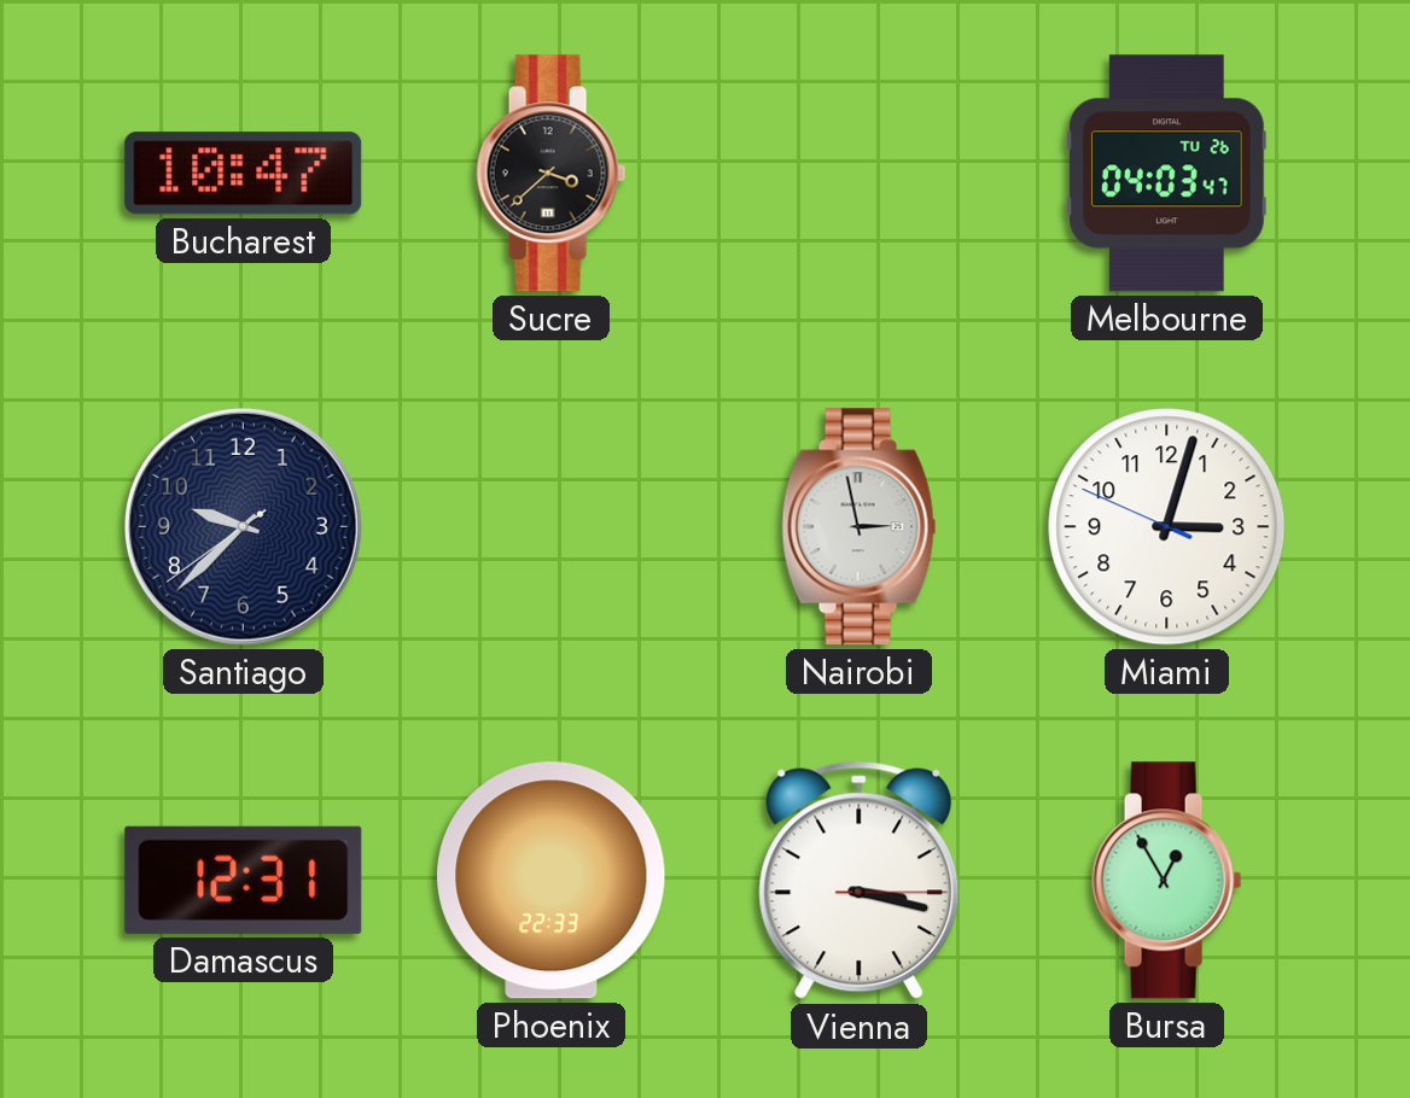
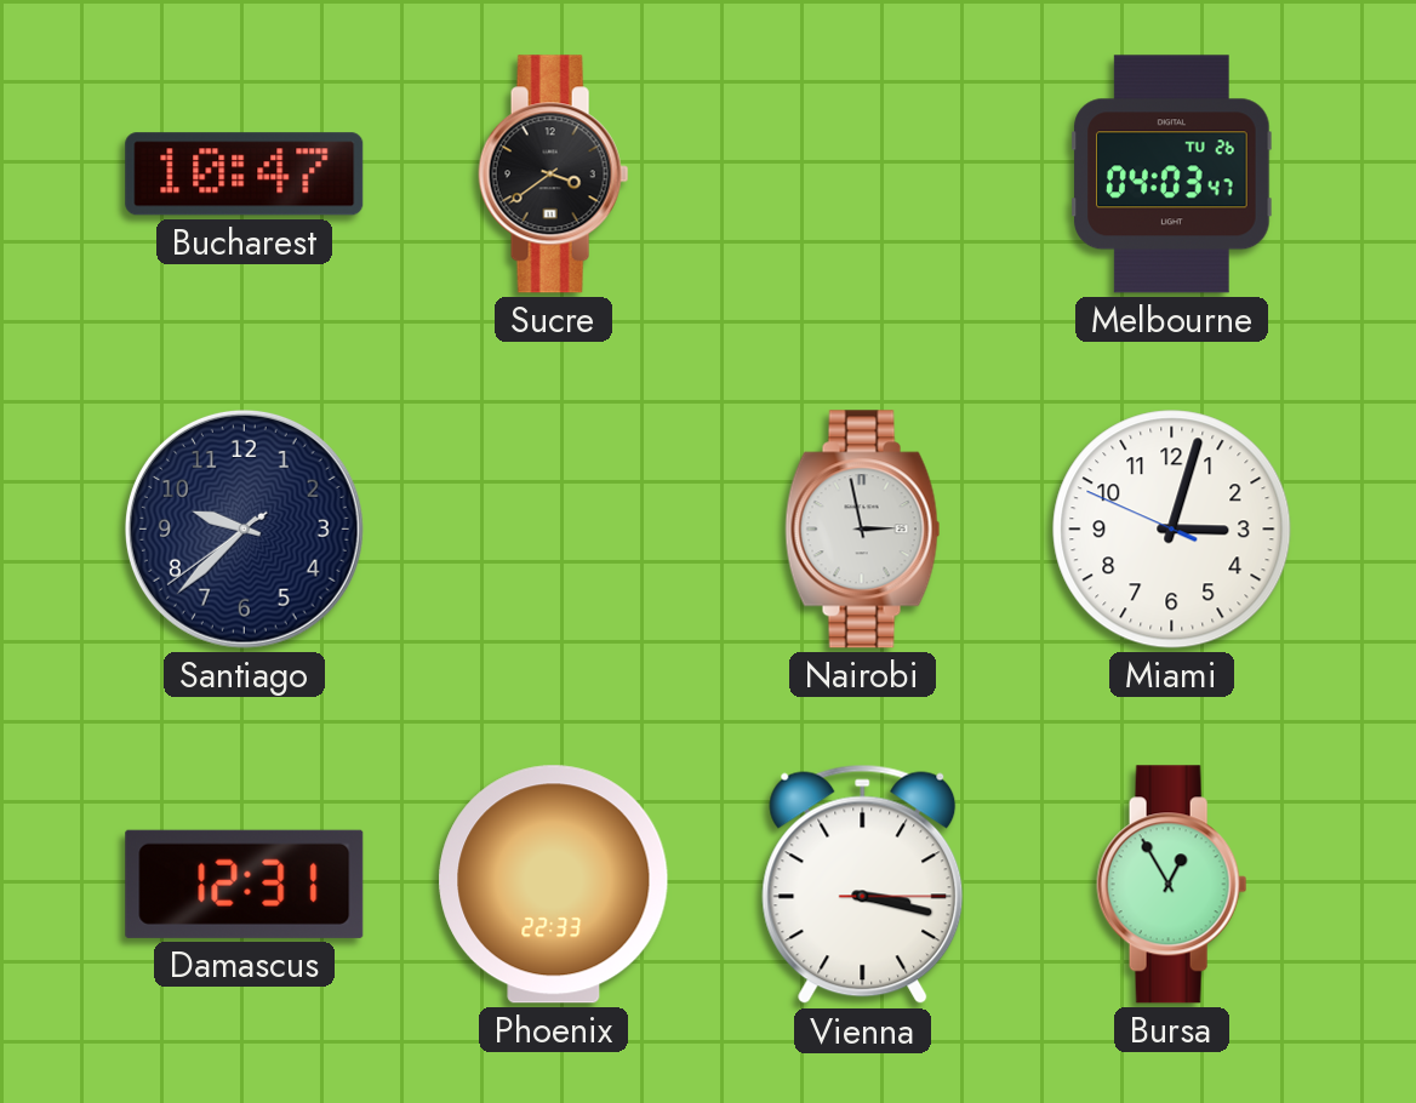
Sucre: 3:38 -> 3:39
